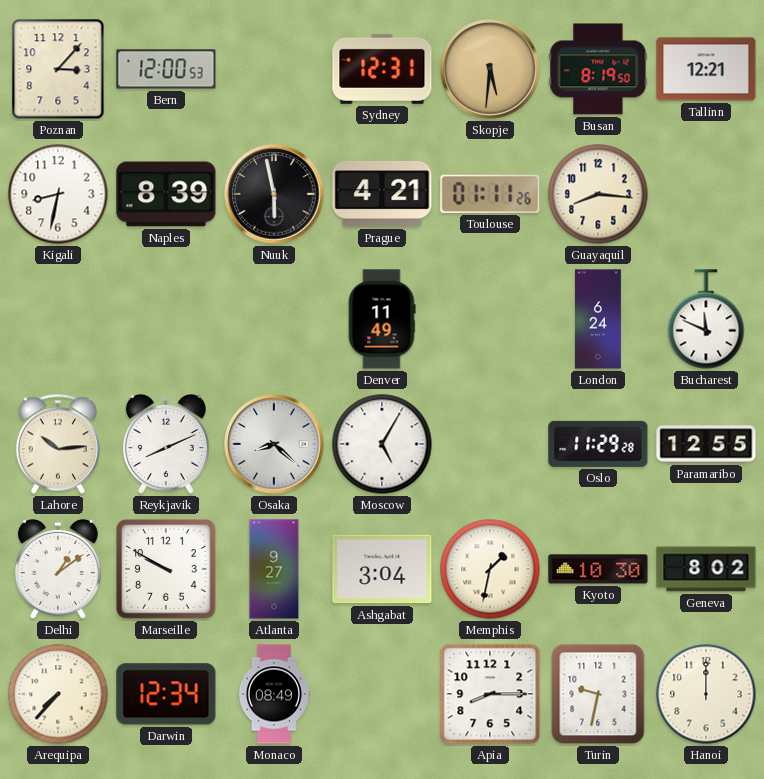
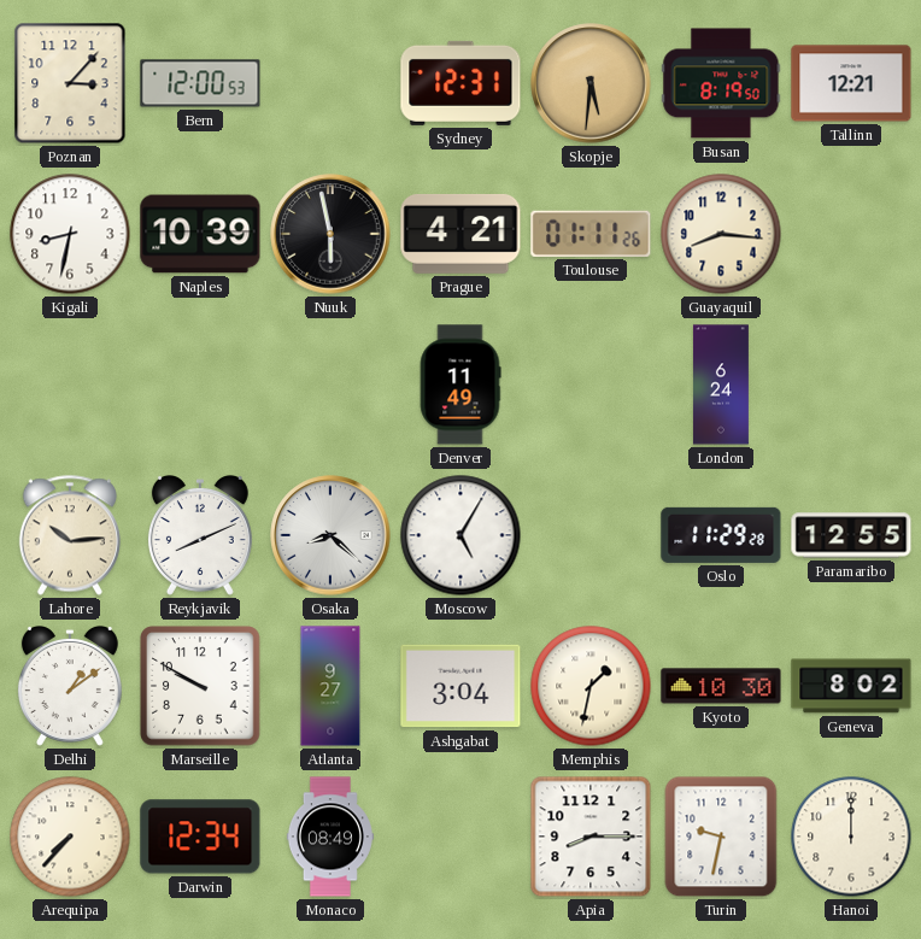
Naples: 8:39 -> 10:39
Bucharest: 11:49 -> none
